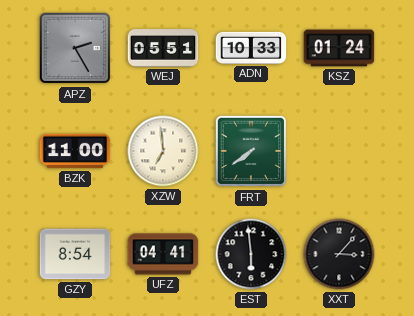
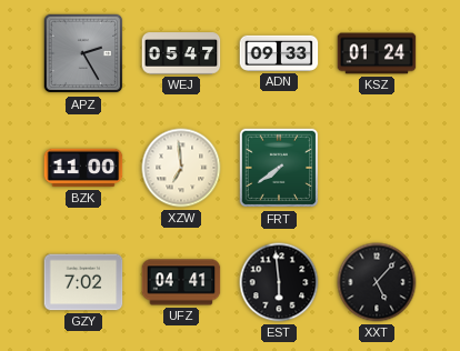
WEJ: 05:51 -> 05:47
ADN: 10:33 -> 09:33
GZY: 8:54 -> 7:02
XXT: 3:07 -> 5:07
